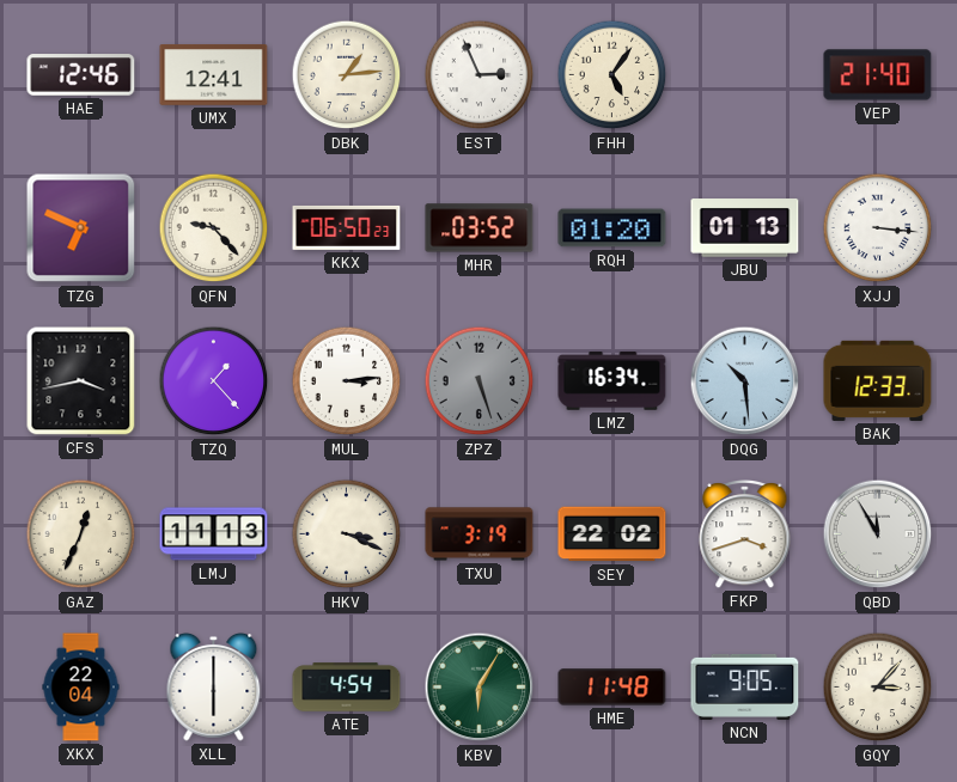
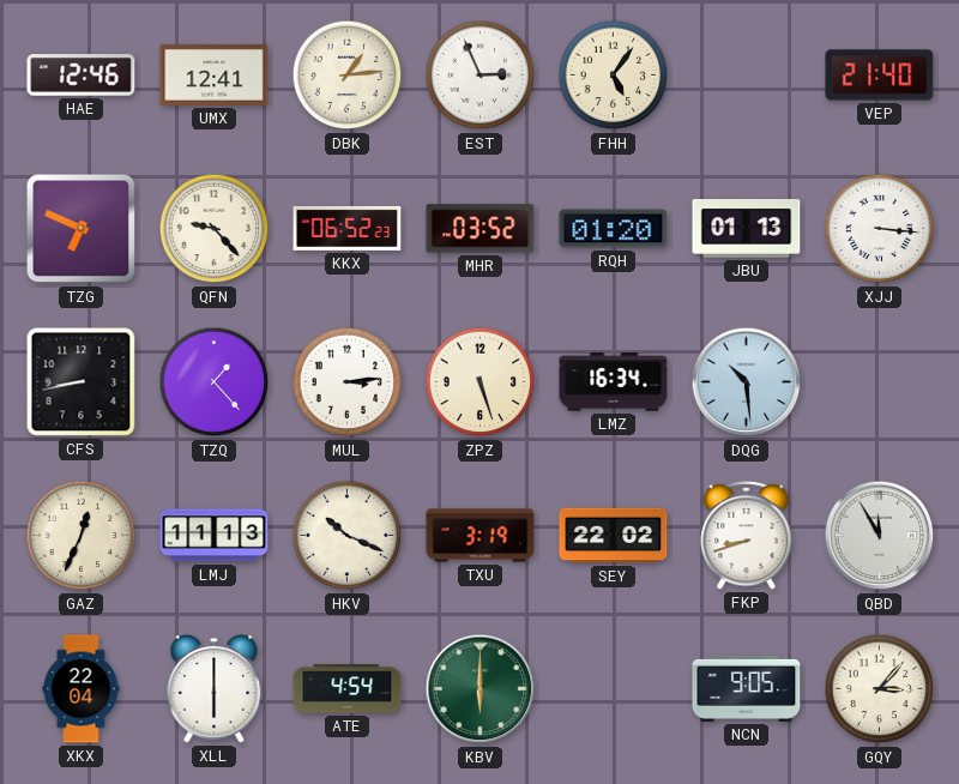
KKX: 06:50 -> 06:52
CFS: 3:43 -> 8:43
ZPZ dial: grey -> cream
BAK: 12:33 -> none
HKV: 3:19 -> 10:19
FKP: 3:42 -> 8:42
KBV: 6:05 -> 6:00
HME: 11:48 -> none
